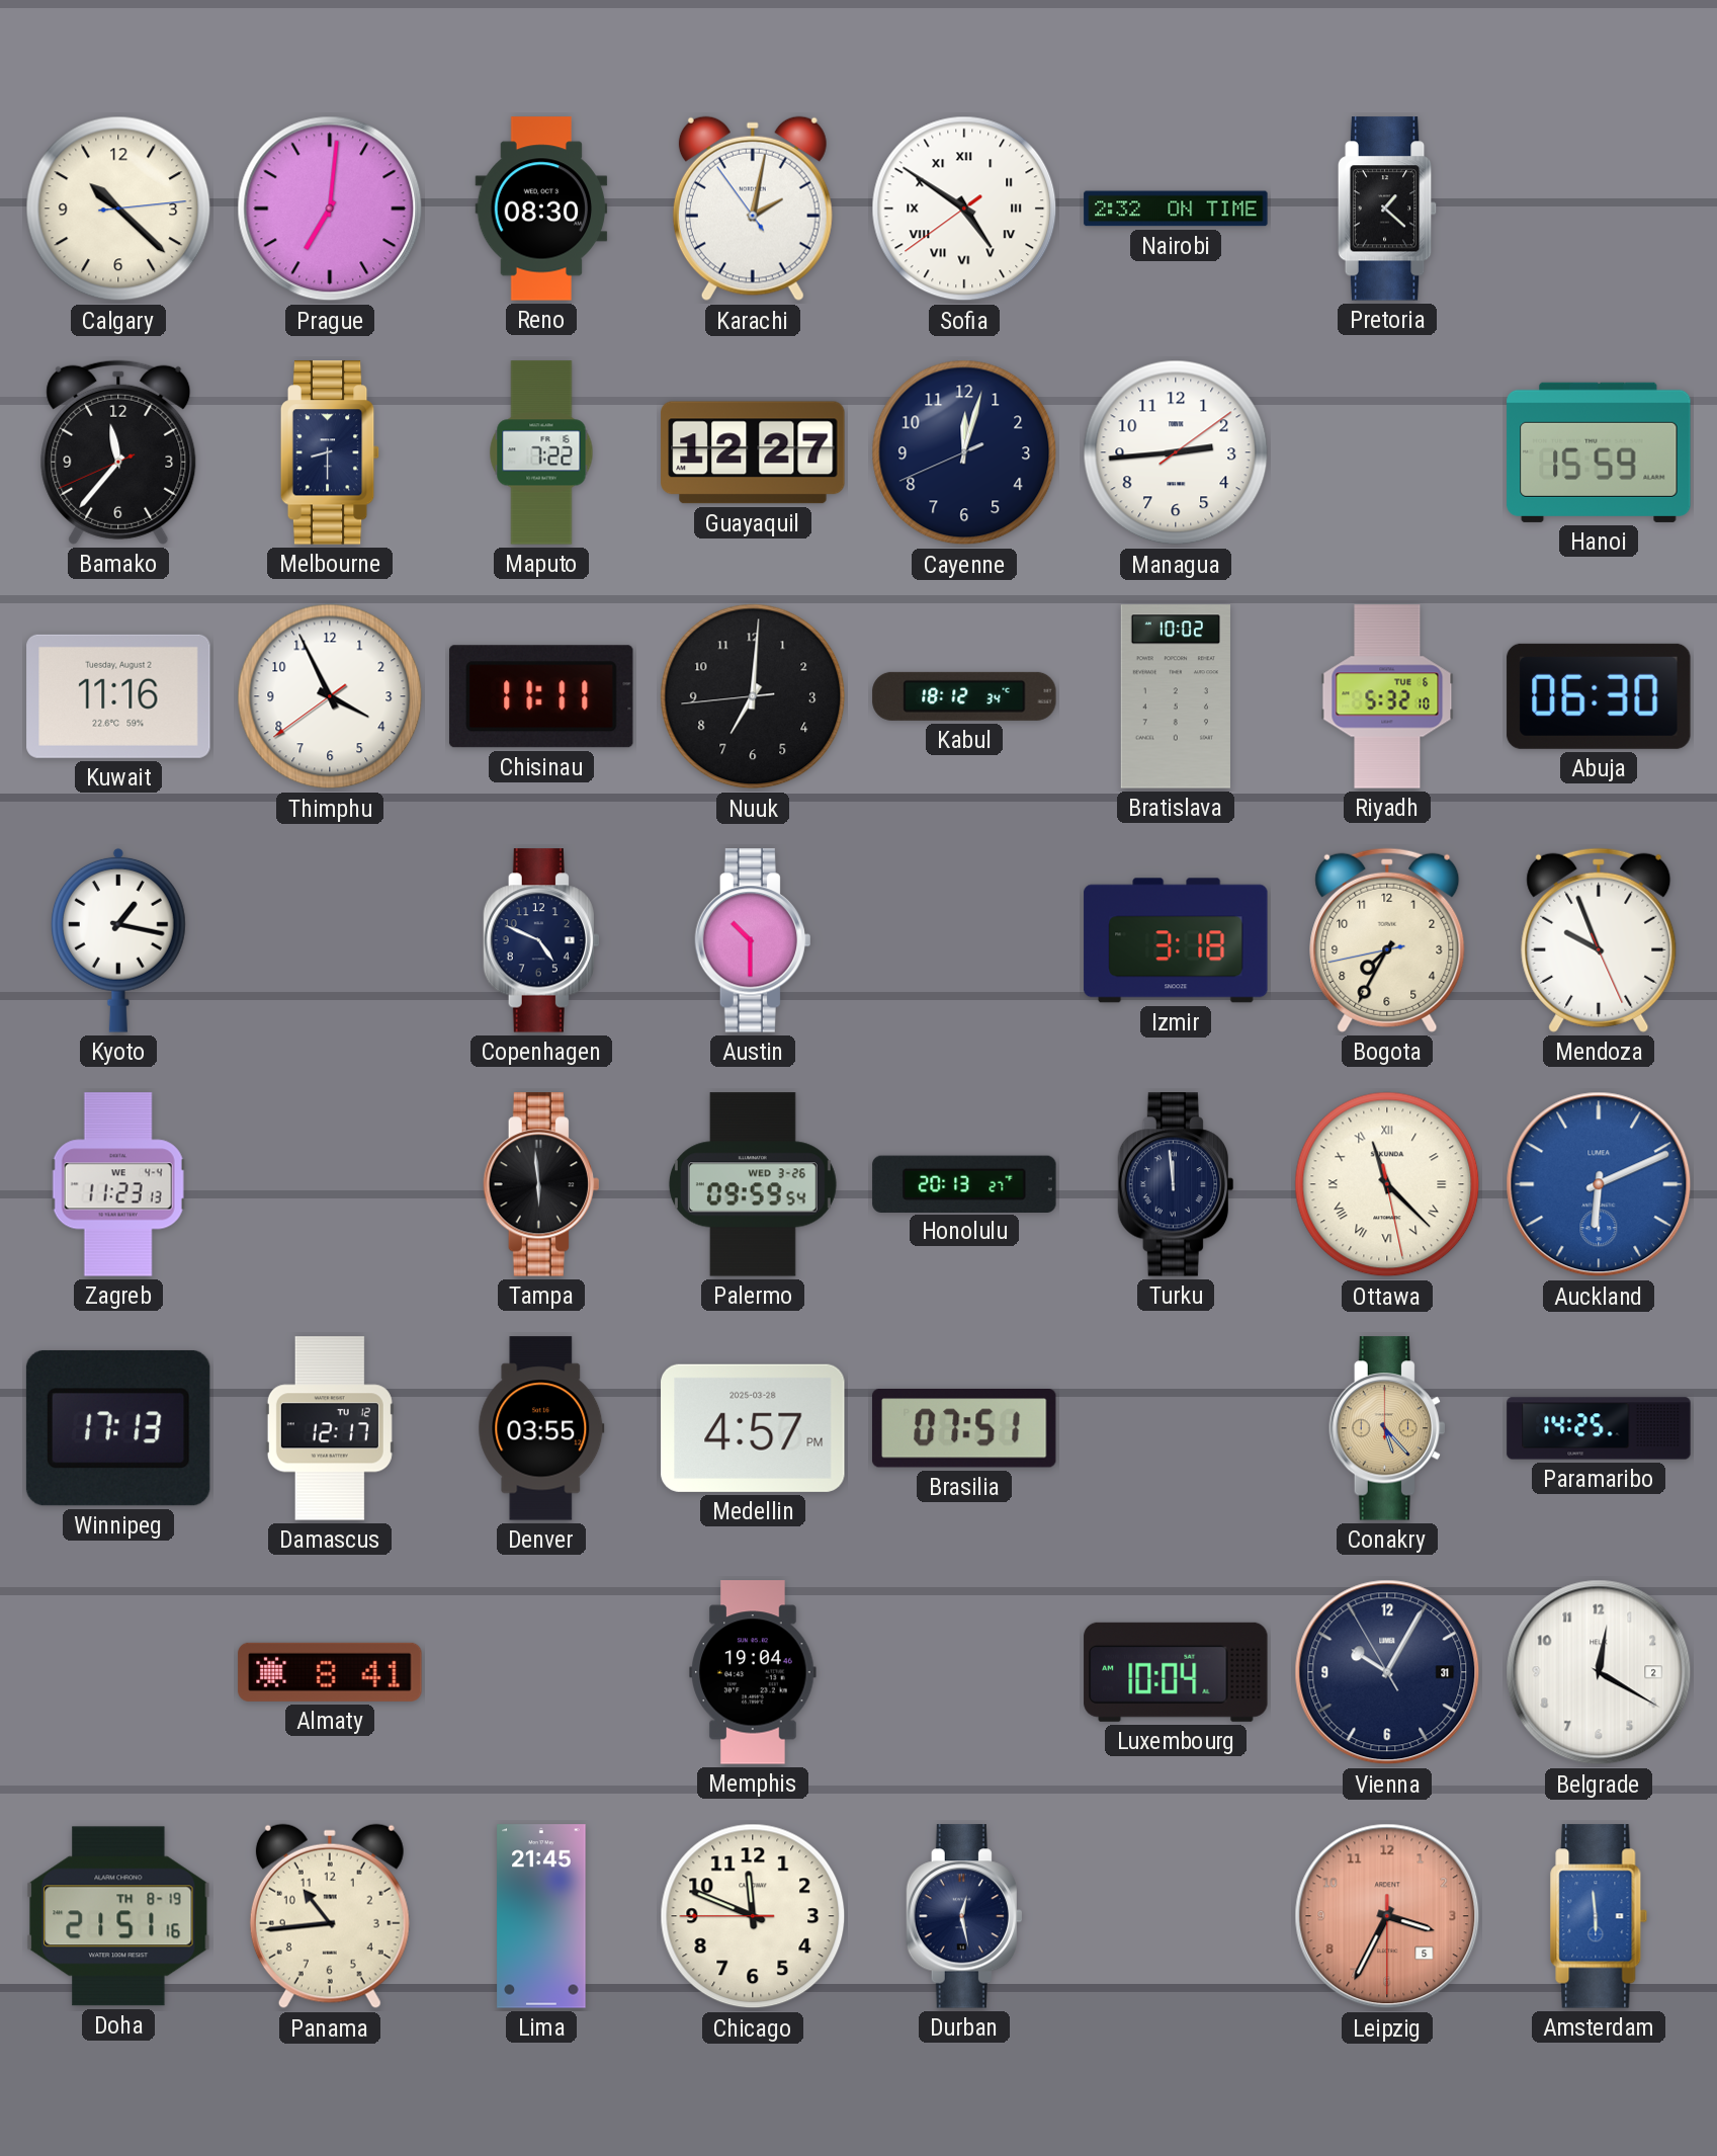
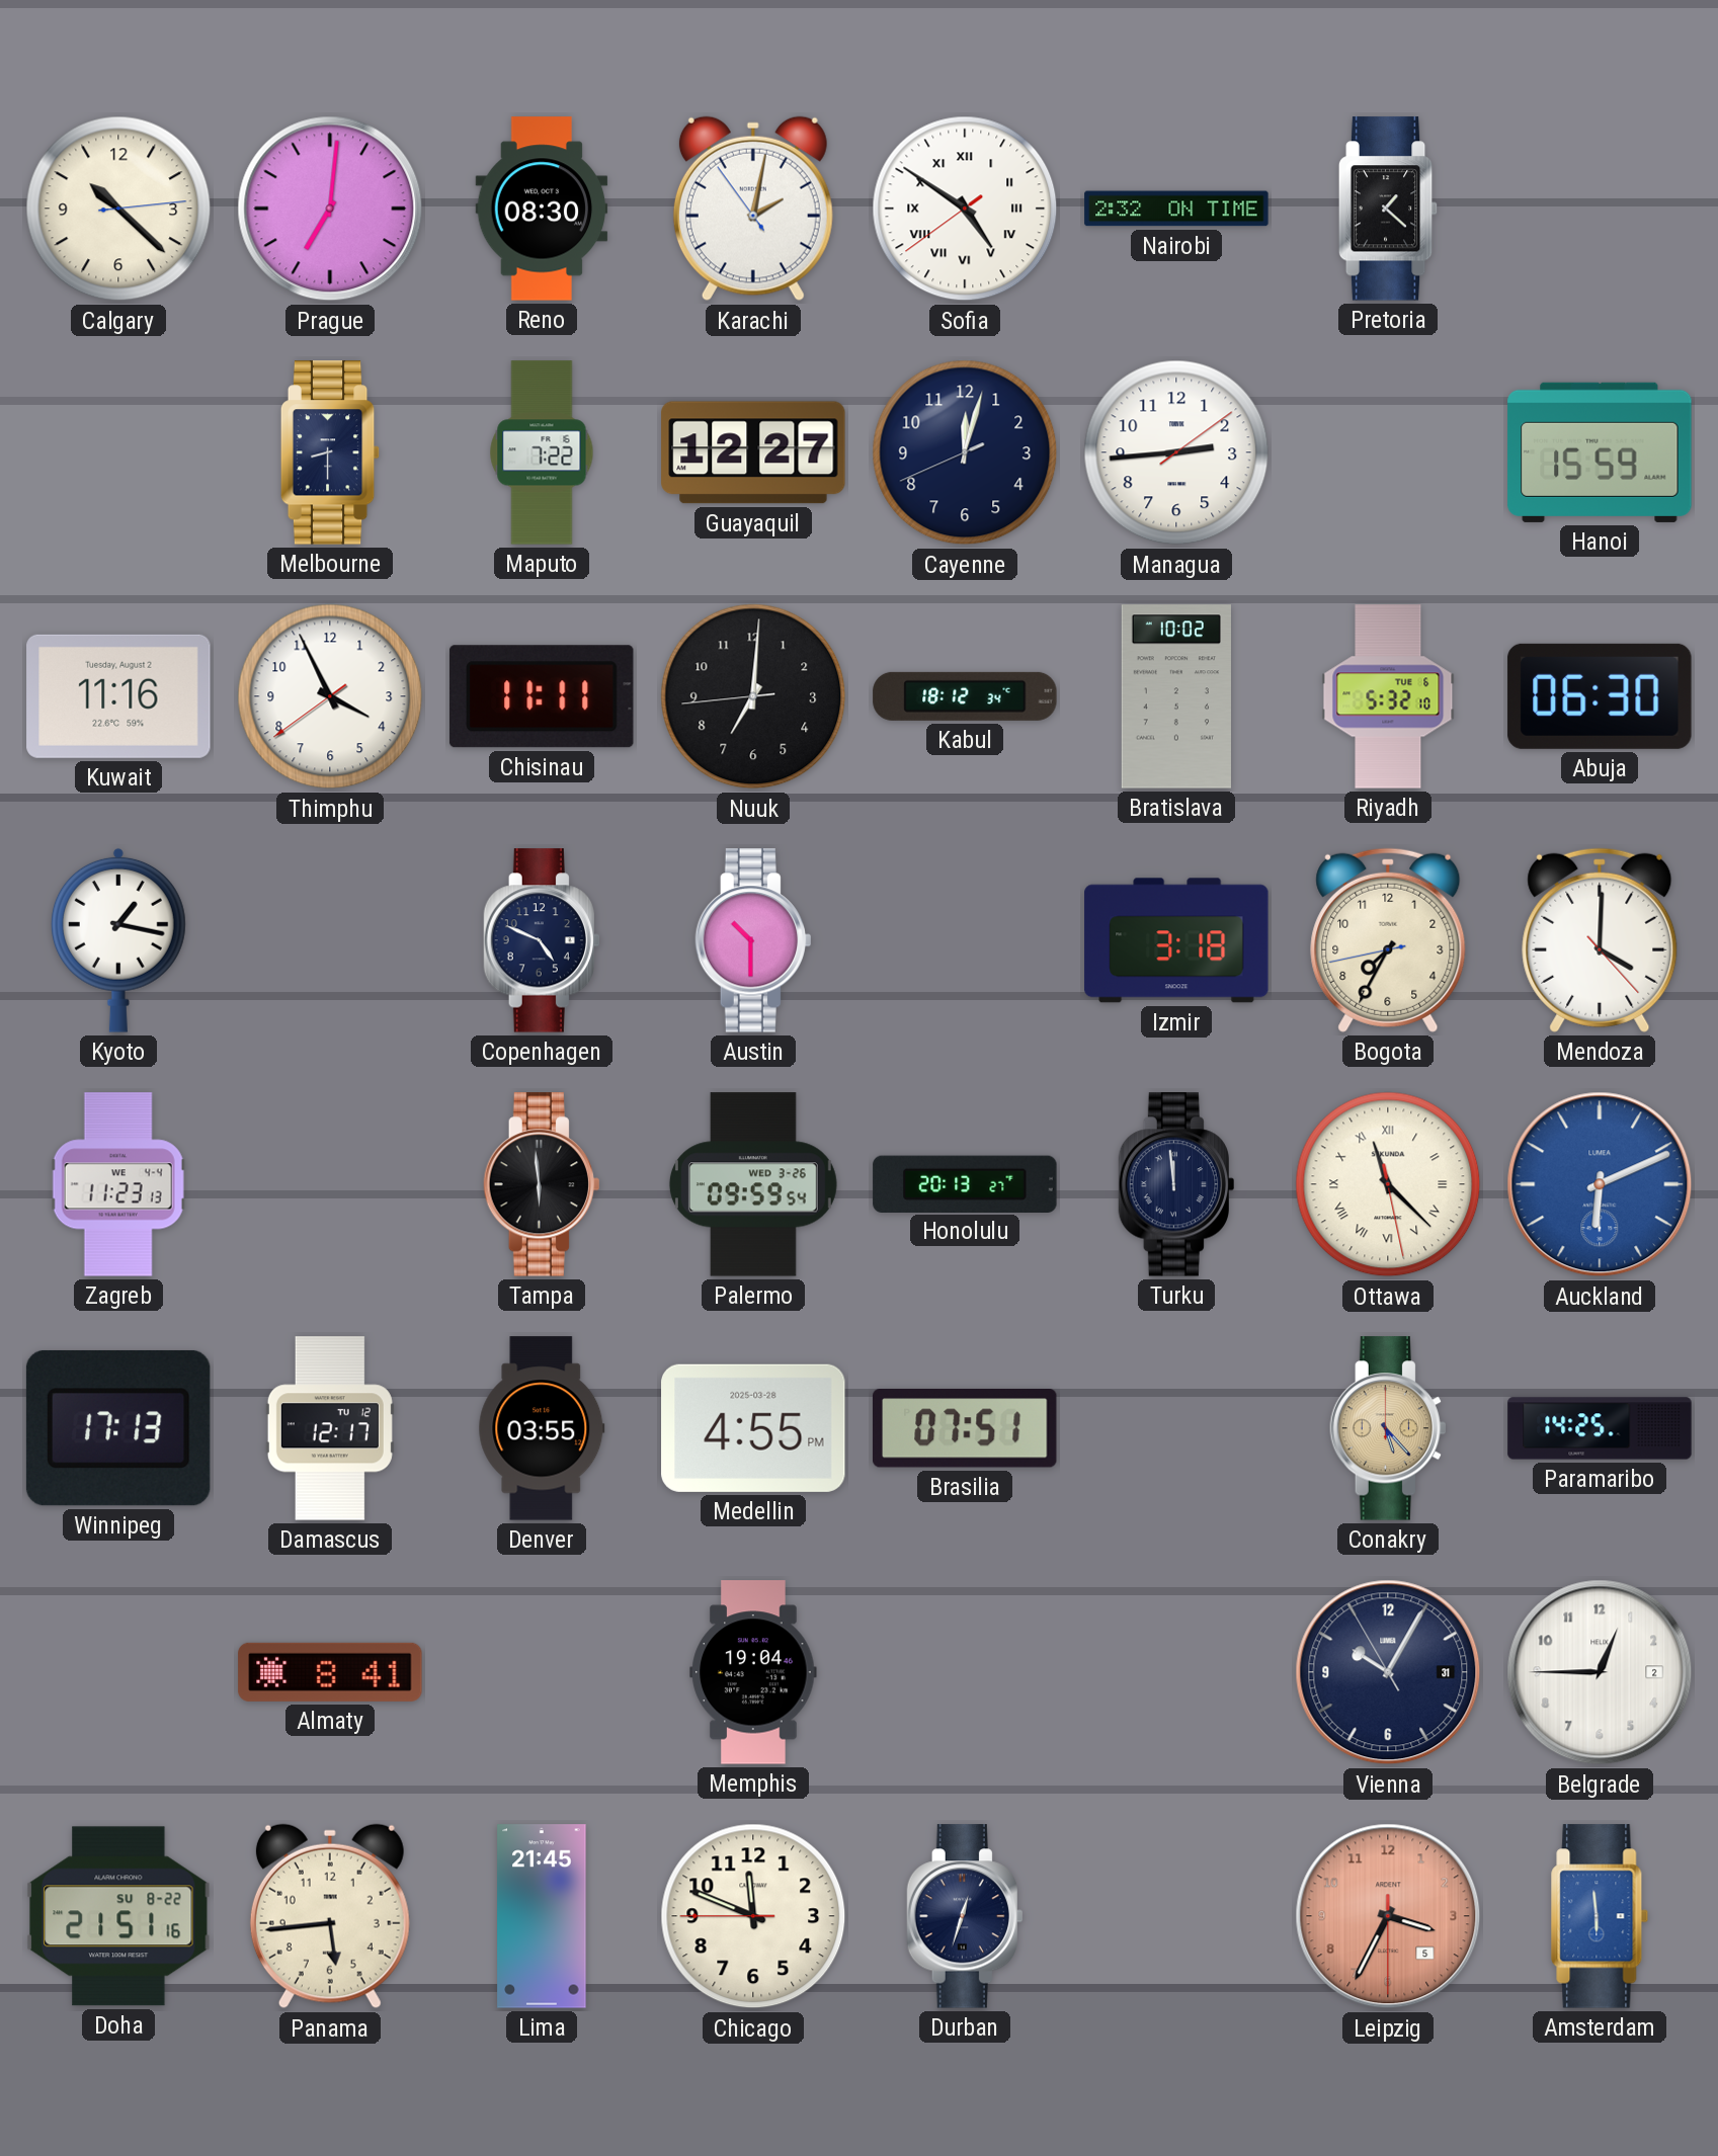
Bamako: 11:36 -> none
Mendoza: 9:56 -> 4:00
Medellin: 4:57 -> 4:55
Luxembourg: 10:04 -> none
Belgrade: 12:20 -> 12:45
Doha date: TH 8-19 -> SU 8-22
Panama: 10:44 -> 5:44
Durban: 12:28 -> 12:33
